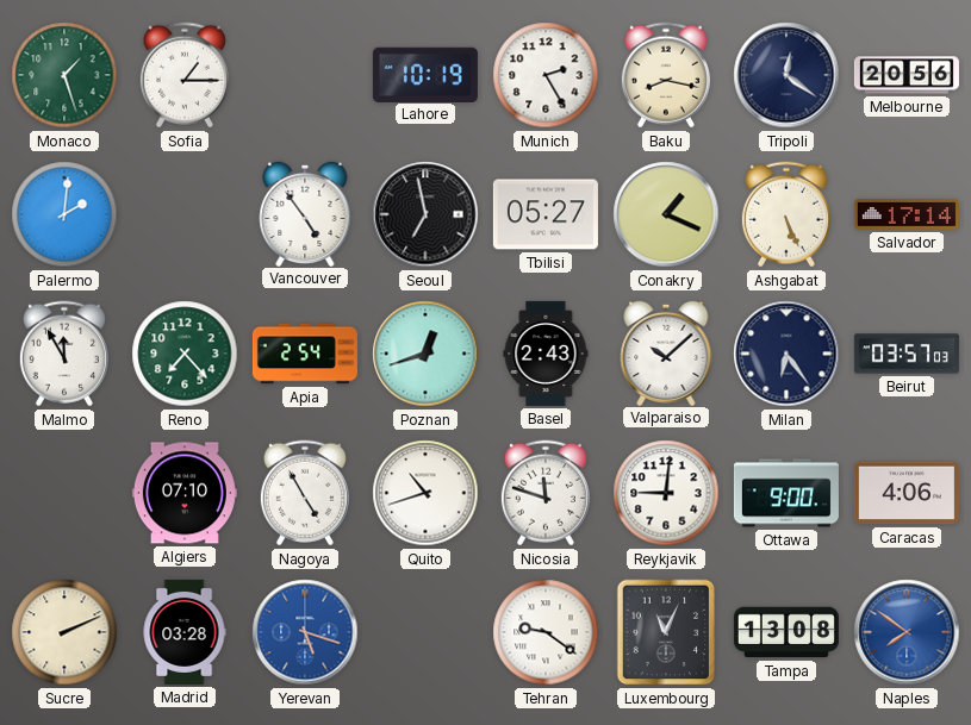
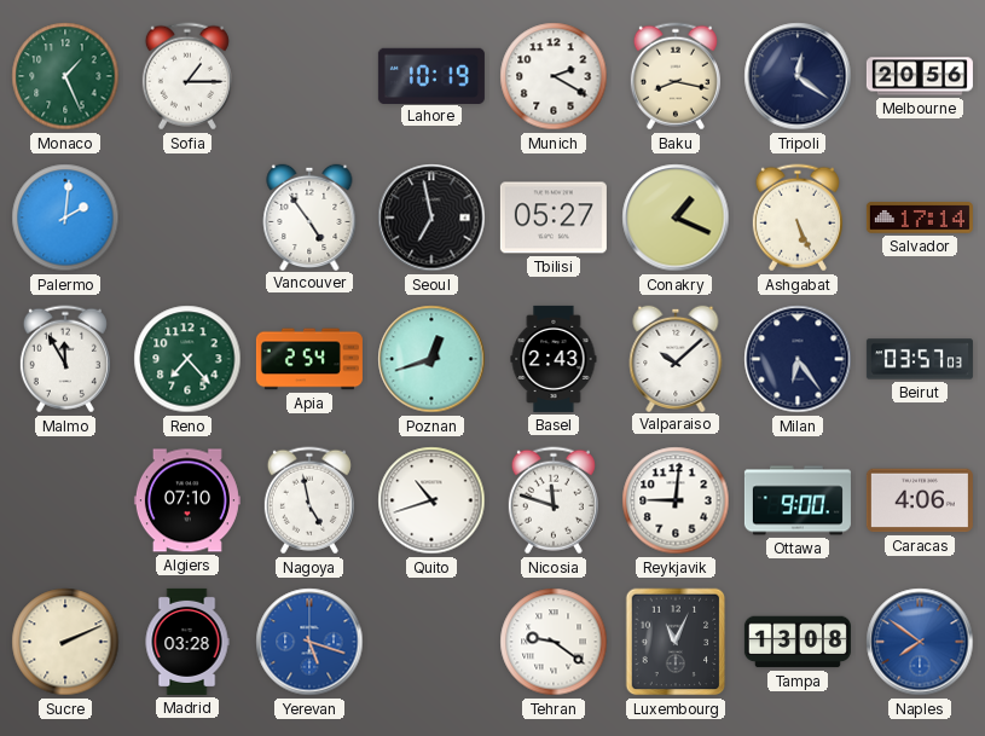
Monaco: 1:27 -> 1:26
Munich: 2:25 -> 2:20
Nagoya: 4:55 -> 4:58
